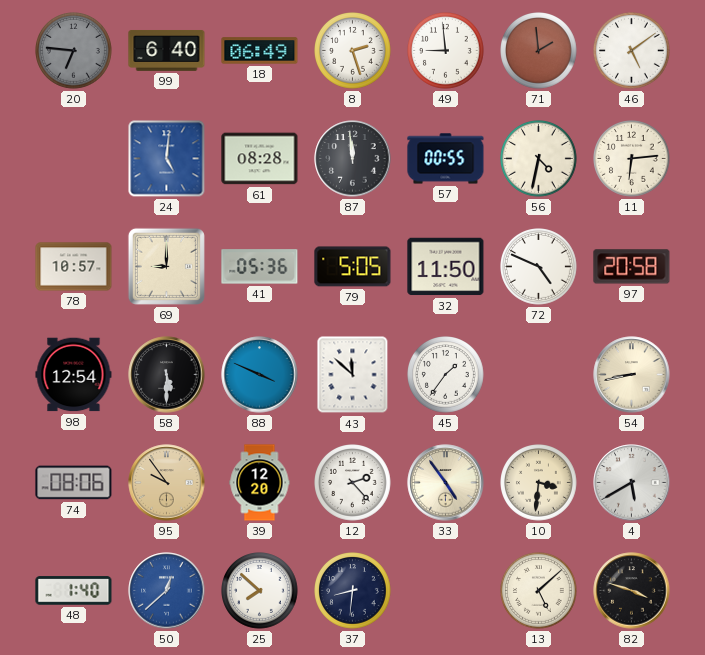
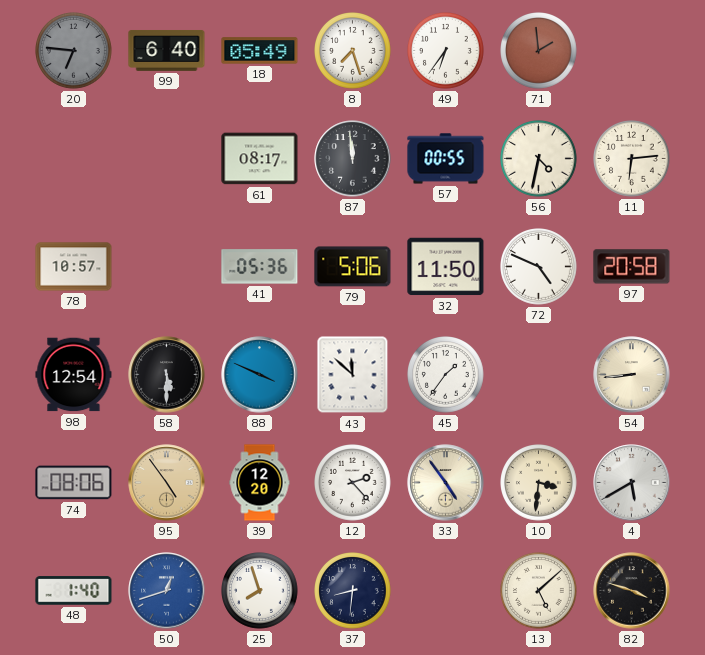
18: 06:49 -> 05:49
8: 2:27 -> 7:27
49: 8:59 -> 6:36
46: 5:09 -> none
24: 5:01 -> none
61: 08:28 -> 08:17
69: 9:00 -> none
79: 5:05 -> 5:06
54: 8:43 -> 8:44
95: 9:54 -> 4:54
50: 12:38 -> 12:42
25: 7:52 -> 7:57
